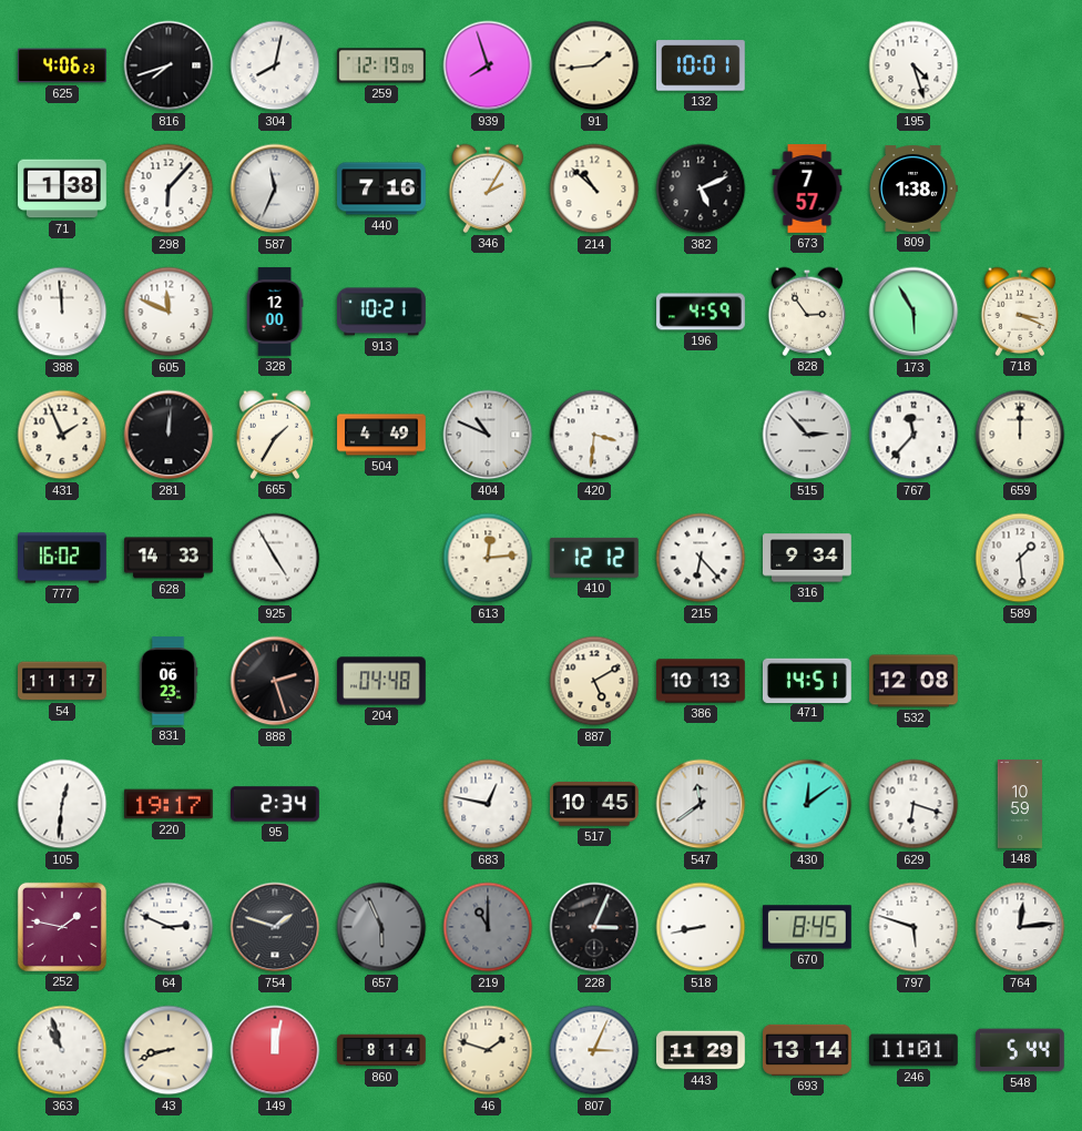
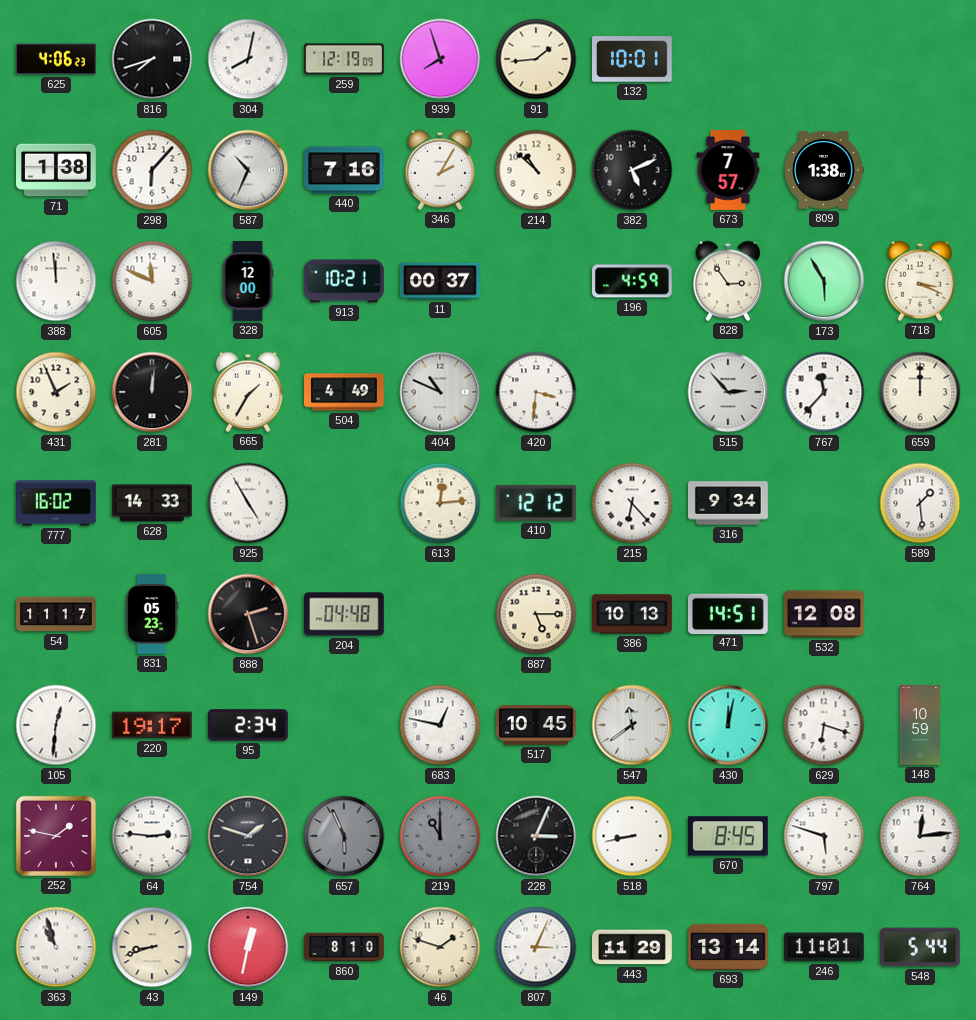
195: 4:27 -> none
587: 11:34 -> 10:34
11: none -> 00:37
831: 06:23 -> 05:23
887: 5:10 -> 5:15
430: 12:09 -> 12:02
64: 2:49 -> 2:46
149: 12:02 -> 12:32
860: 8:14 -> 8:10
